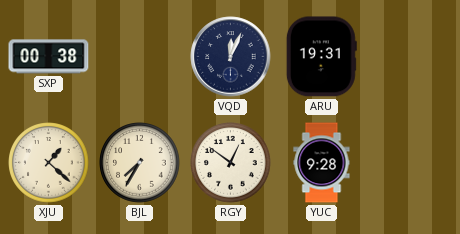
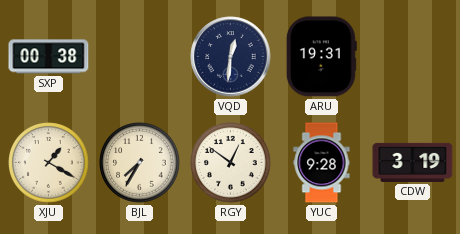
VQD: 12:04 -> 12:31
XJU: 1:22 -> 1:20
CDW: none -> 3:19
